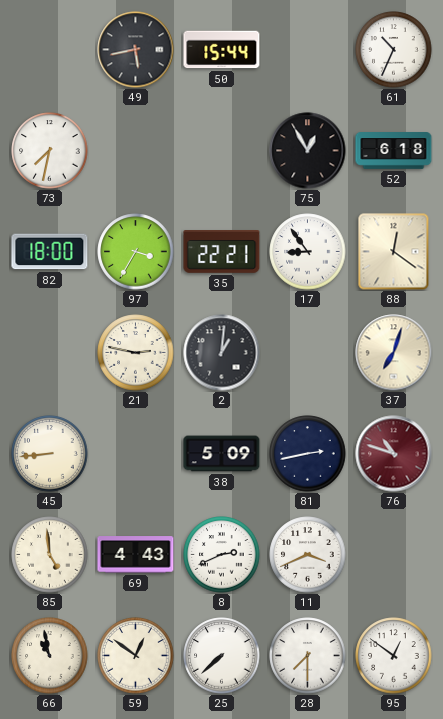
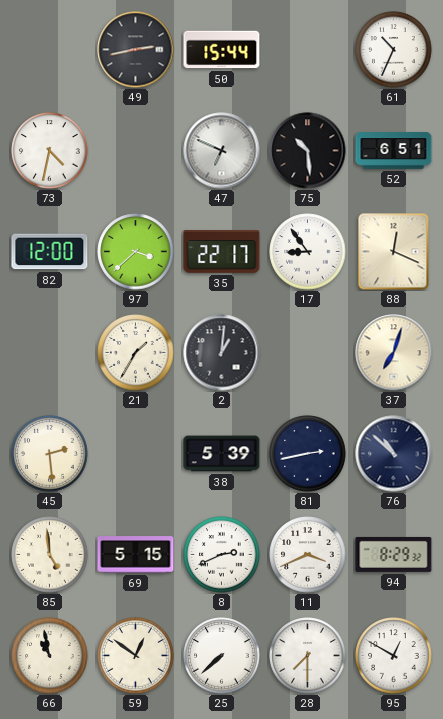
49: 5:43 -> 2:43
73: 7:32 -> 4:32
47: none -> 6:49
75: 12:55 -> 10:29
52: 6:18 -> 6:51
82: 18:00 -> 12:00
97: 3:35 -> 3:38
35: 22:21 -> 22:17
88: 12:21 -> 12:19
21: 2:47 -> 1:35
45: 8:44 -> 2:29
38: 5:09 -> 5:39
76: 10:48 -> 10:52
76 dial: burgundy -> navy
69: 4:43 -> 5:15
94: none -> 8:29
95: 12:51 -> 12:50
